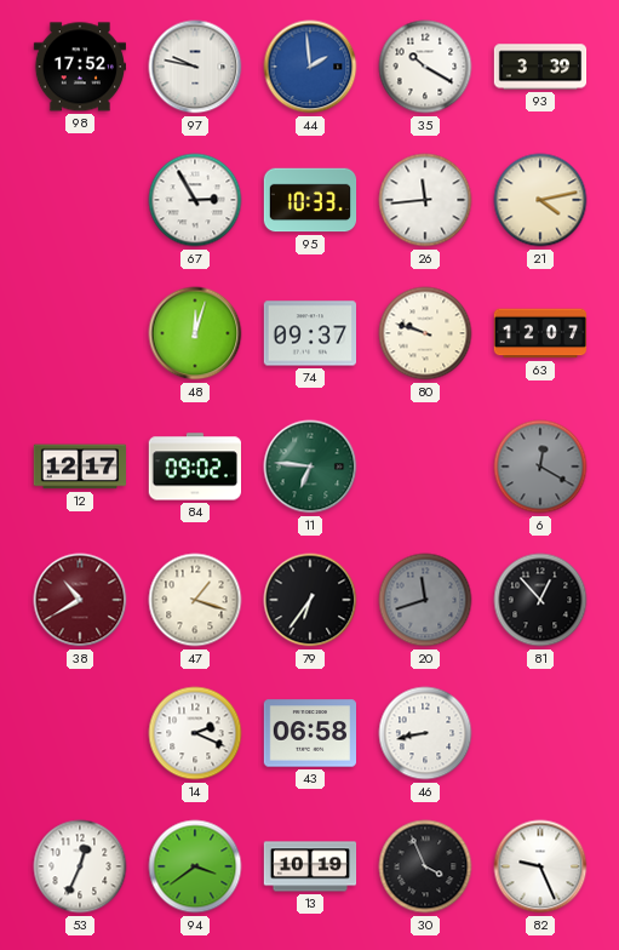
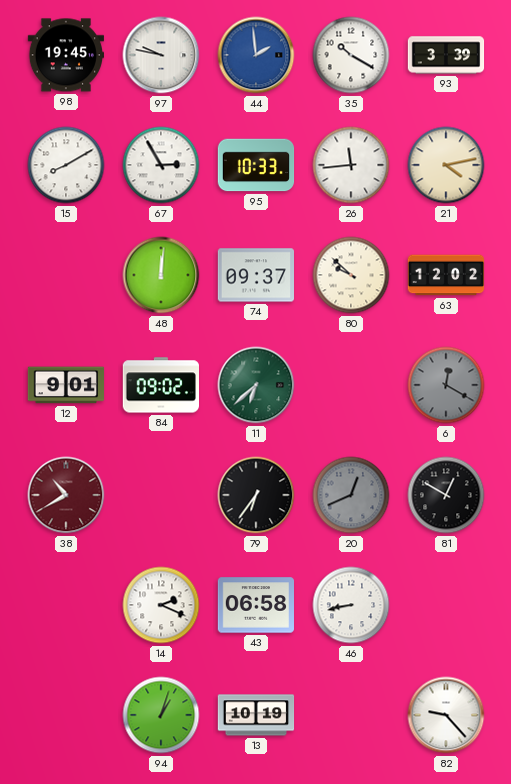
98: 17:52 -> 19:45
15: none -> 8:10
48: 12:03 -> 12:01
80: 9:48 -> 9:52
63: 12:07 -> 12:02
12: 12:17 -> 9:01
11: 6:46 -> 6:38
47: 1:18 -> none
20: 11:42 -> 12:41
81: 12:53 -> 12:50
53: 12:34 -> none
94: 3:39 -> 1:03
30: 3:56 -> none
82: 9:26 -> 9:23
